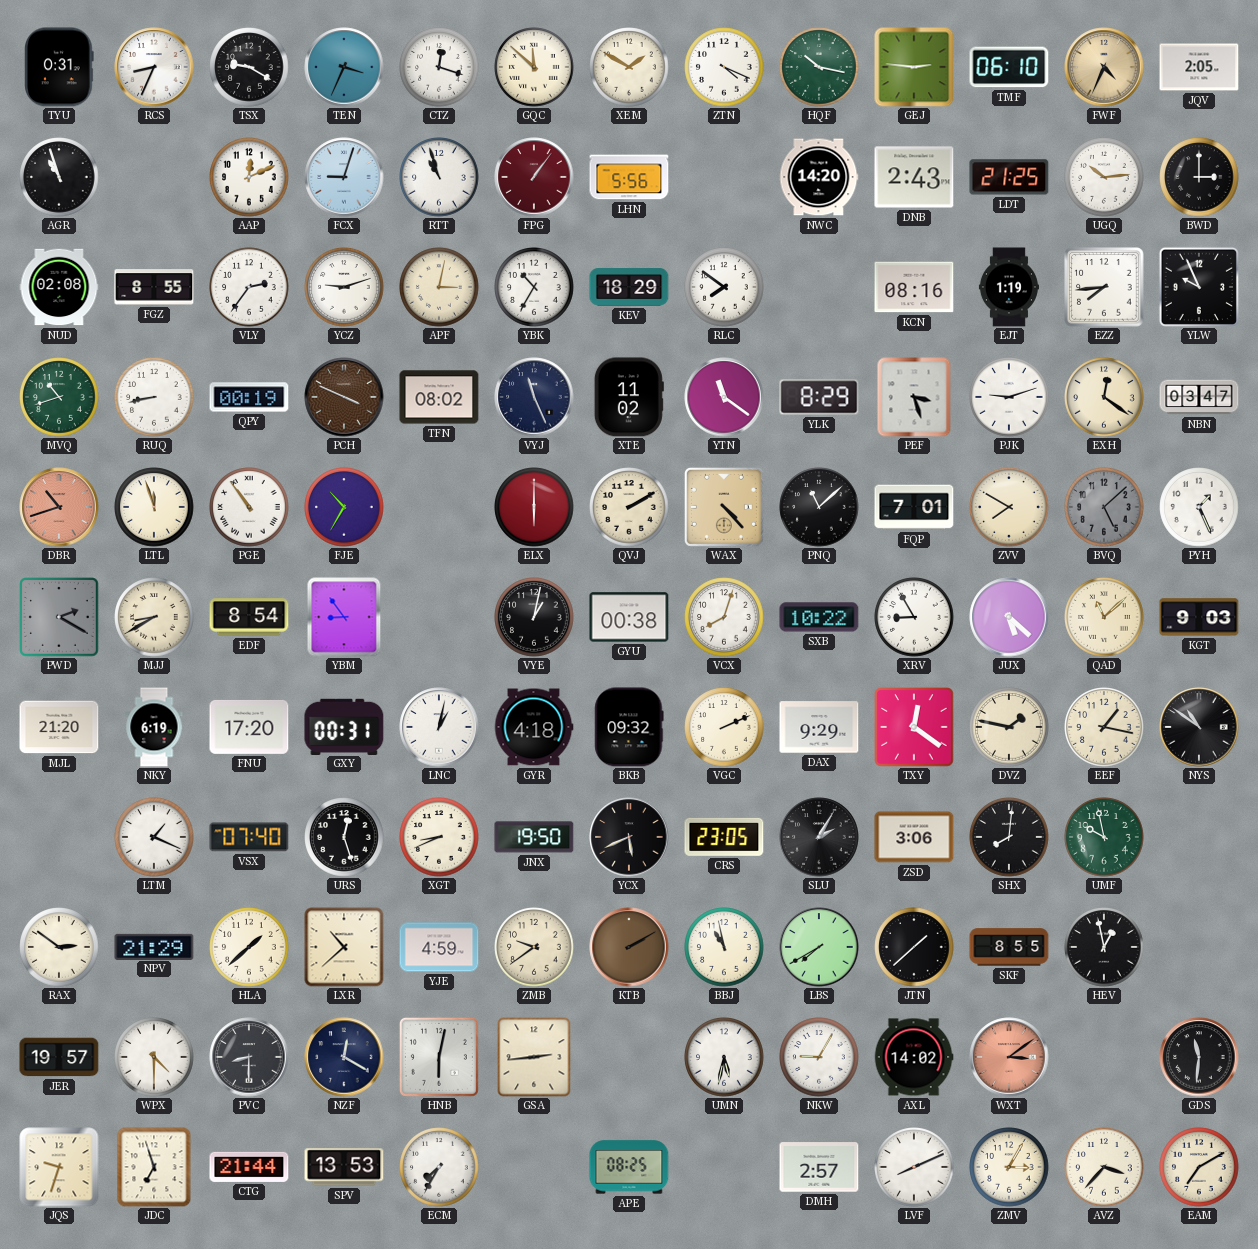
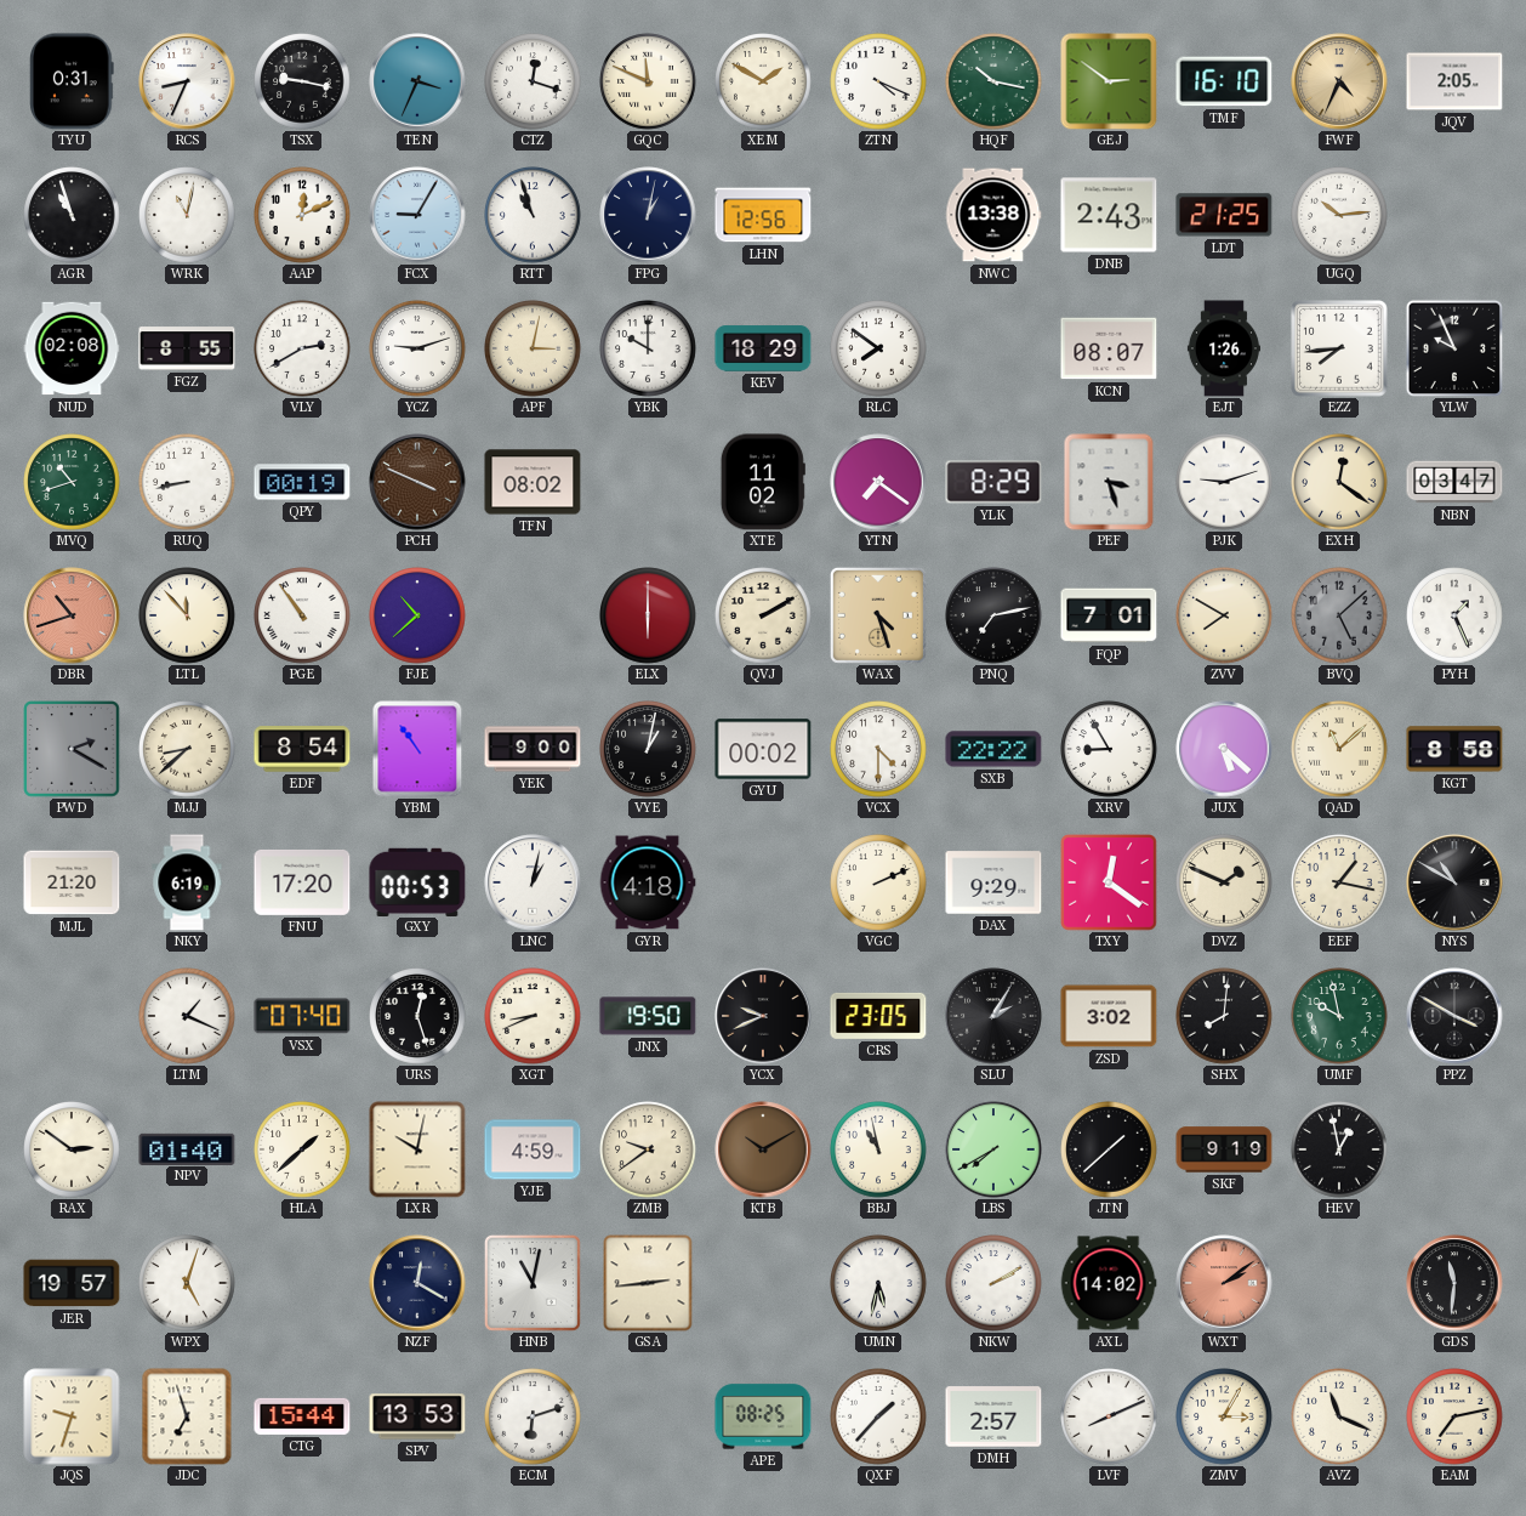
TSX: 9:20 -> 9:17
GQC: 11:52 -> 11:49
GEJ: 2:46 -> 2:51
TMF: 06:10 -> 16:10
WRK: none -> 11:02
FCX: 9:03 -> 9:05
FPG: 1:06 -> 1:02
FPG dial: burgundy -> navy
LHN: 5:56 -> 12:56
NWC: 14:20 -> 13:38
BWD: 3:00 -> none
VLY: 2:36 -> 2:40
YBK: 10:35 -> 10:00
KCN: 08:16 -> 08:07
EJT: 1:19 -> 1:26
VYJ: 11:26 -> none
YTN: 11:21 -> 7:21
LTL: 11:57 -> 11:53
FJE: 10:35 -> 10:38
WAX: 4:23 -> 4:27
PNQ: 11:08 -> 7:13
MJJ: 8:40 -> 8:38
YBM: 8:54 -> 10:54
YEK: none -> 9:00
GYU: 00:38 -> 00:02
VCX: 8:03 -> 4:30
SXB: 10:22 -> 22:22
KGT: 9:03 -> 8:58
GXY: 00:31 -> 00:53
BKB: 09:32 -> none
DVZ: 1:47 -> 1:49
NYS: 10:51 -> 10:50
YCX: 5:41 -> 9:41
ZSD: 3:06 -> 3:02
PPZ: none -> 3:50
NPV: 21:29 -> 01:40
LXR: 10:38 -> 10:02
KTB: 2:10 -> 10:10
SKF: 8:55 -> 9:19
WPX: 4:30 -> 5:03
PVC: 8:30 -> none
HNB: 6:02 -> 11:02
NKW: 9:05 -> 2:10
WXT: 3:09 -> 2:09
CTG: 21:44 -> 15:44
ECM: 7:35 -> 6:12
QXF: none -> 1:37
AVZ: 3:37 -> 11:19
EAM: 7:10 -> 7:13
